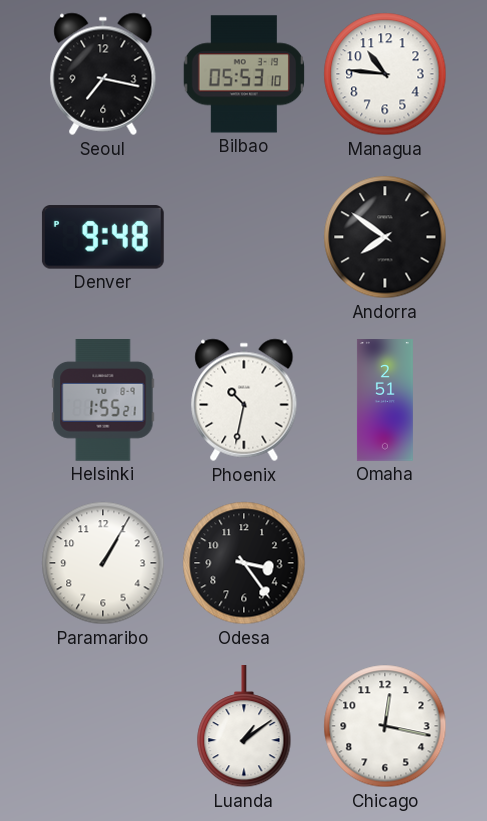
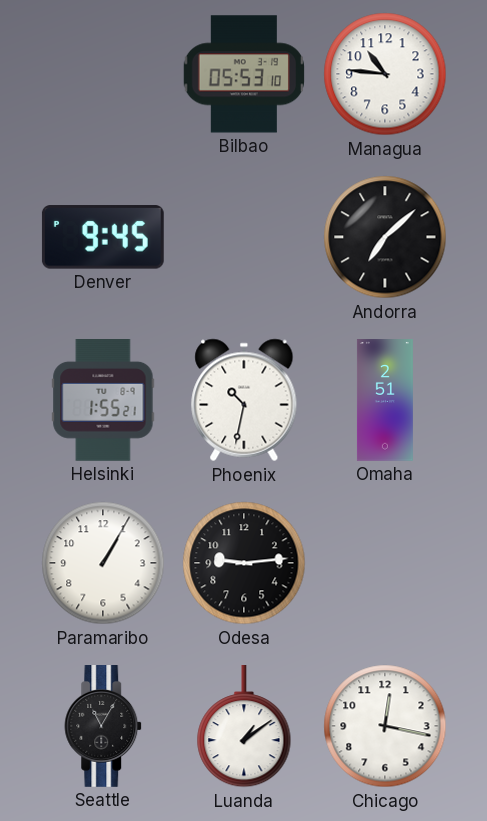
Seoul: 7:17 -> none
Denver: 9:48 -> 9:45
Andorra: 7:51 -> 7:08
Odesa: 3:24 -> 9:14
Seattle: none -> 11:05
